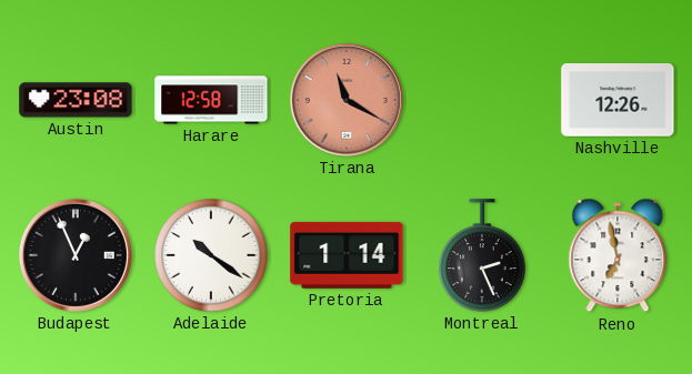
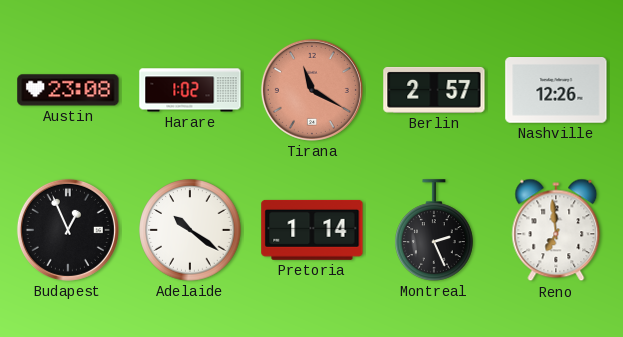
Harare: 12:58 -> 1:02
Berlin: none -> 2:57
Reno: 6:58 -> 6:59
